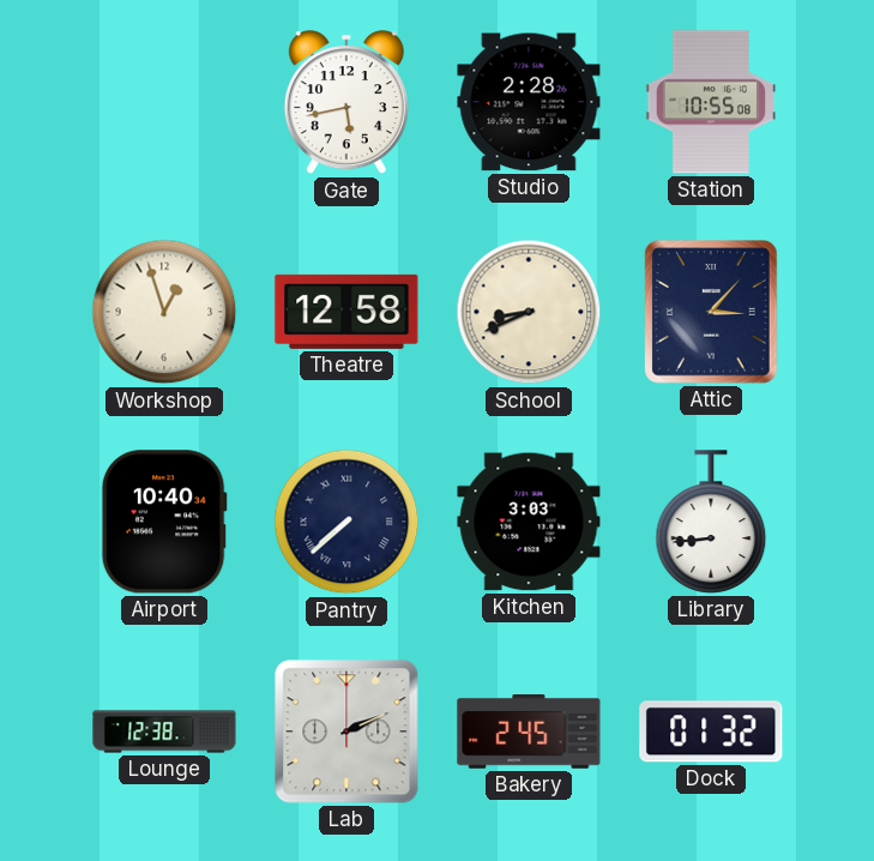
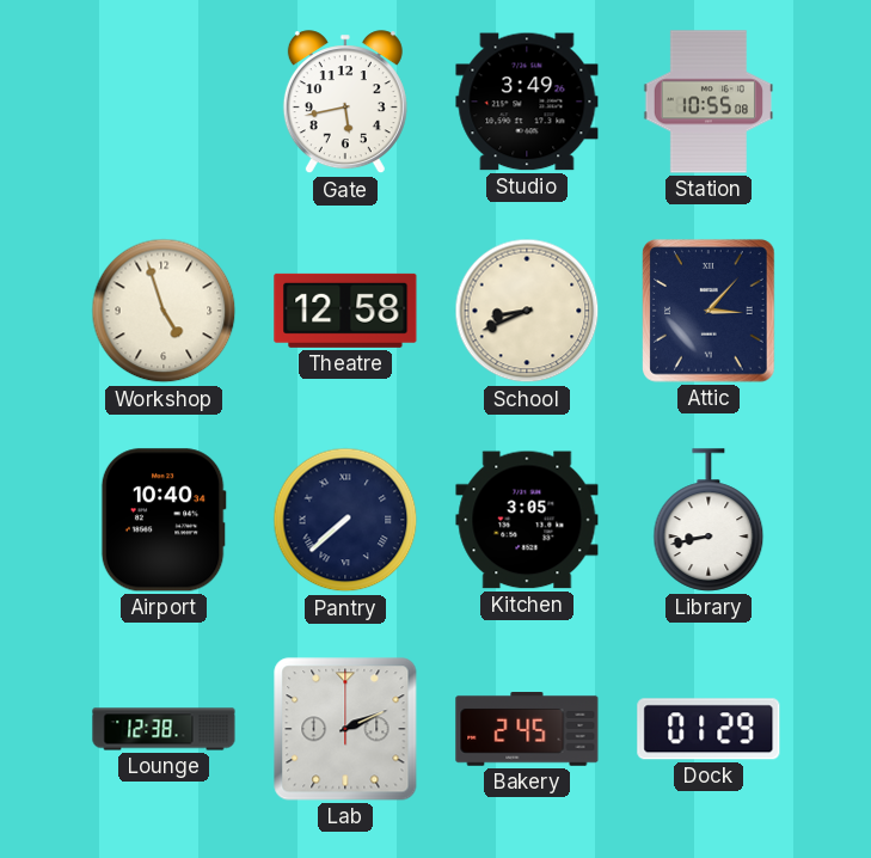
Studio: 2:28 -> 3:49
Workshop: 12:57 -> 4:57
Kitchen: 3:03 -> 3:05
Library: 8:44 -> 8:43
Dock: 01:32 -> 01:29
